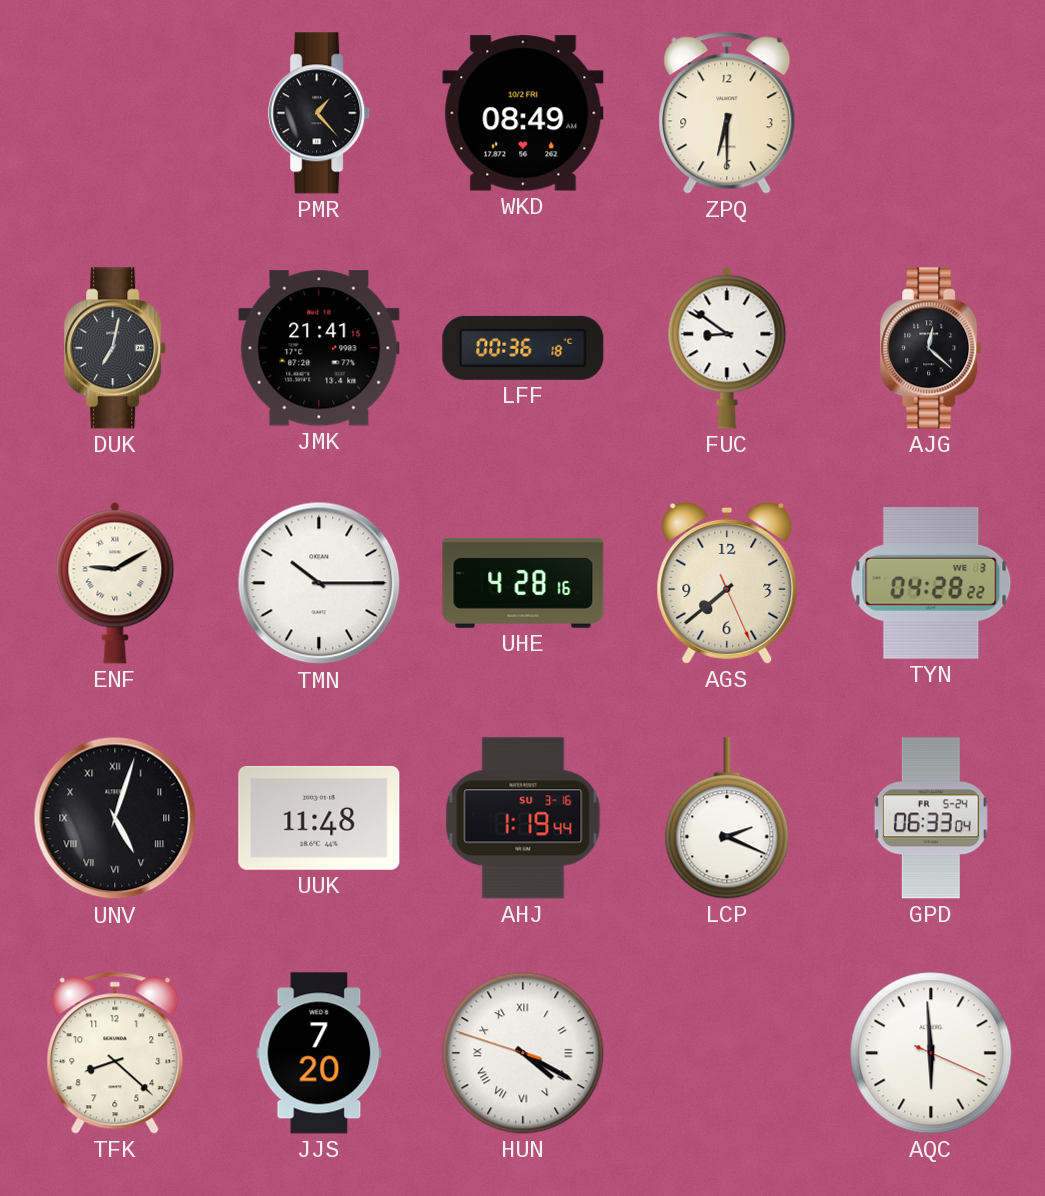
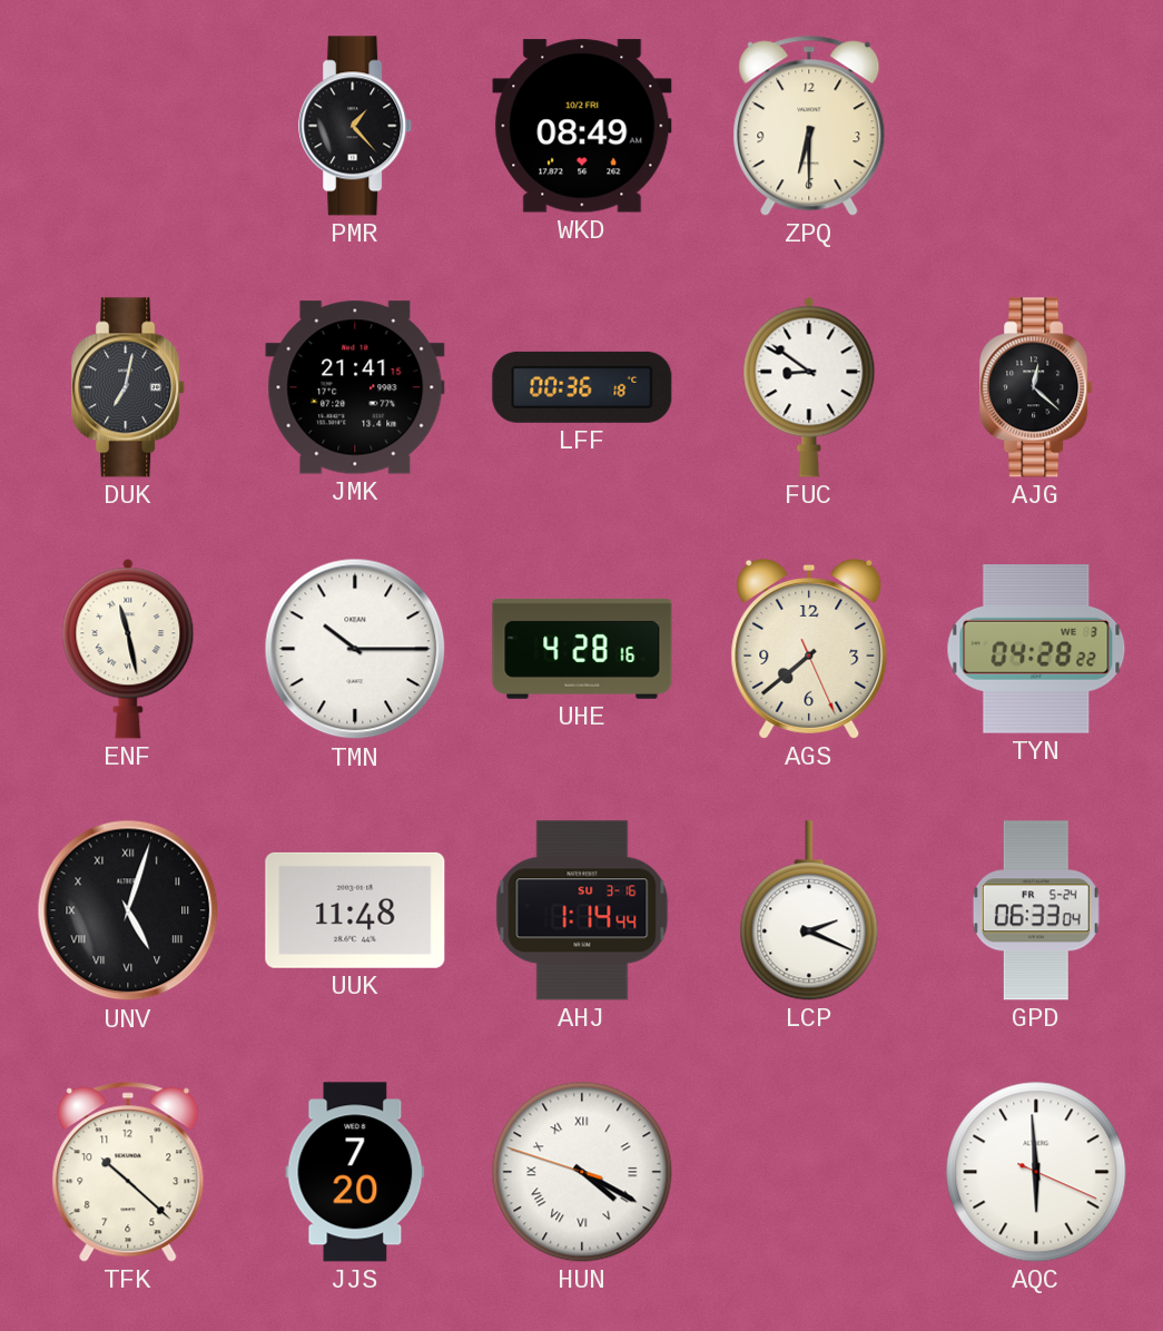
ENF: 9:10 -> 11:28
AHJ: 1:19 -> 1:14
TFK: 8:22 -> 10:22
